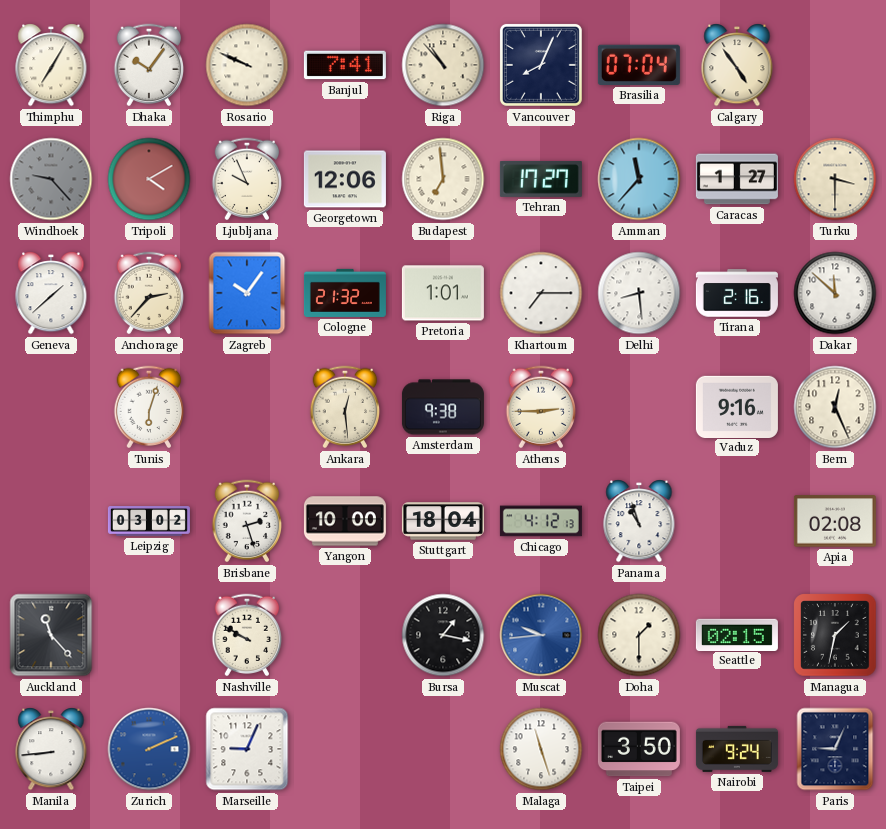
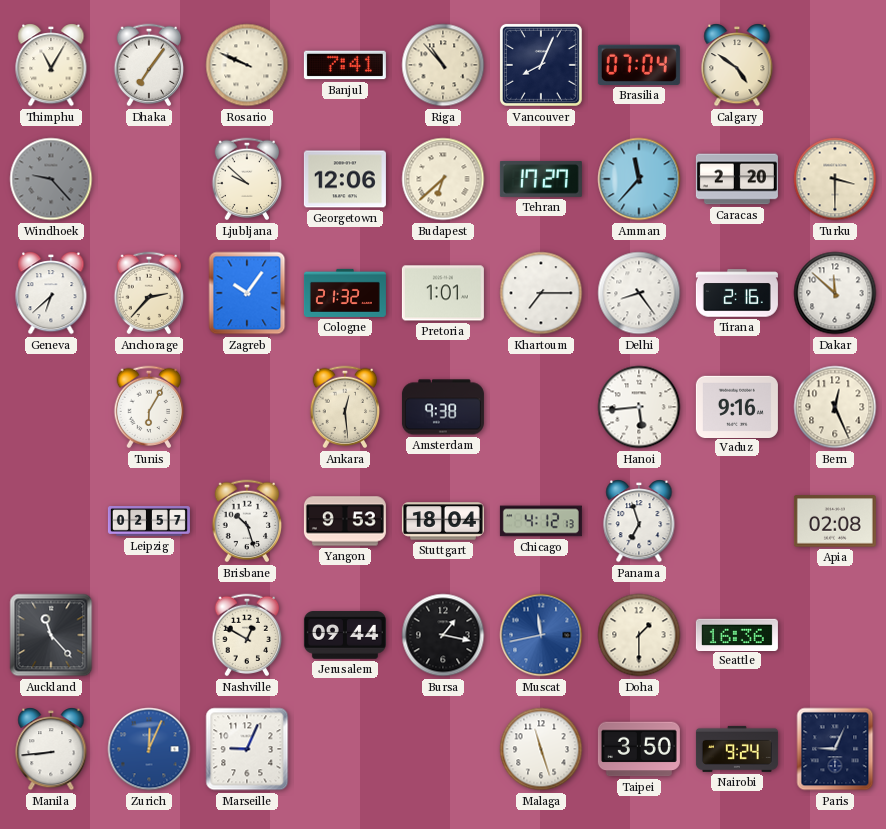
Thimphu: 7:05 -> 11:05
Dhaka: 10:06 -> 7:06
Calgary: 4:54 -> 4:51
Tripoli: 4:10 -> none
Ljubljana: 9:56 -> 9:52
Budapest: 6:59 -> 6:38
Caracas: 1:27 -> 2:20
Geneva: 1:38 -> 6:38
Delhi: 8:29 -> 8:24
Tunis: 6:03 -> 6:05
Athens: 2:45 -> none
Hanoi: none -> 5:44
Leipzig: 03:02 -> 02:57
Brisbane: 2:27 -> 10:27
Yangon: 10:00 -> 9:53
Panama: 10:57 -> 6:57
Nashville: 9:50 -> 12:50
Jerusalem: none -> 09:44
Muscat: 9:44 -> 11:43
Seattle: 02:15 -> 16:36
Managua: 1:32 -> none
Zurich: 2:11 -> 12:04
